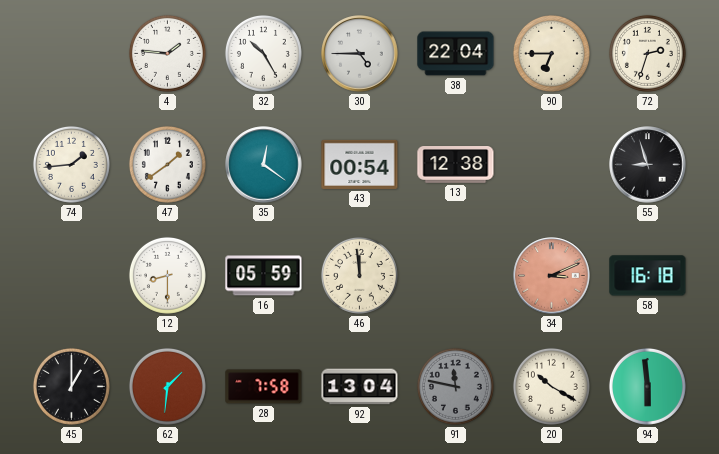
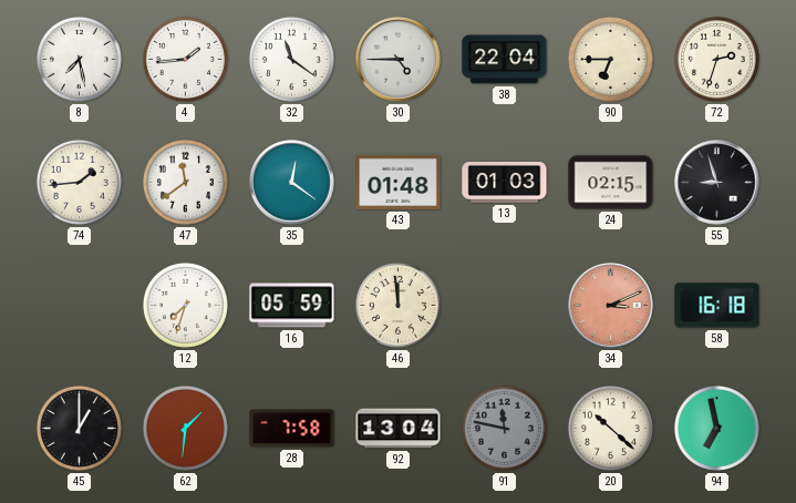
8: none -> 7:28
4: 1:46 -> 1:44
32: 10:25 -> 11:21
47: 1:39 -> 11:39
43: 00:54 -> 01:48
13: 12:38 -> 01:03
24: none -> 02:15
12: 8:30 -> 7:33
20: 10:20 -> 10:22
94: 5:59 -> 6:58
